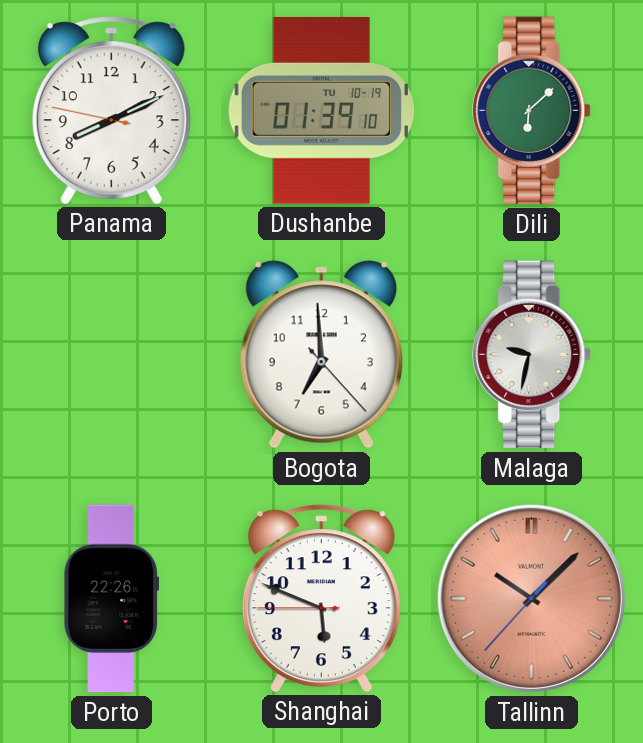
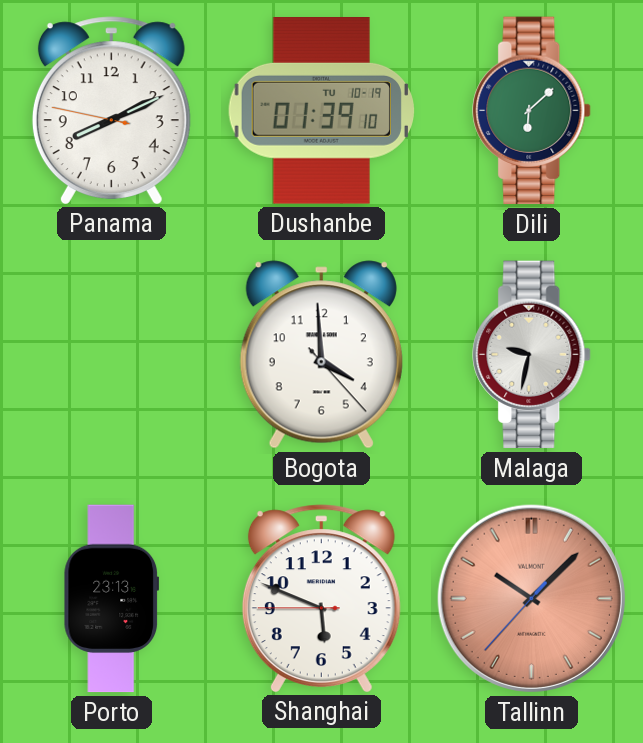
Bogota: 6:59 -> 3:59
Porto: 22:26 -> 23:13
